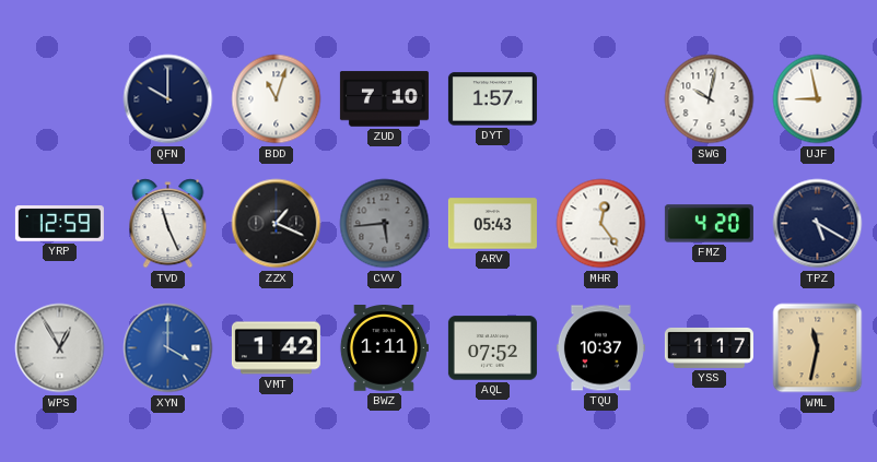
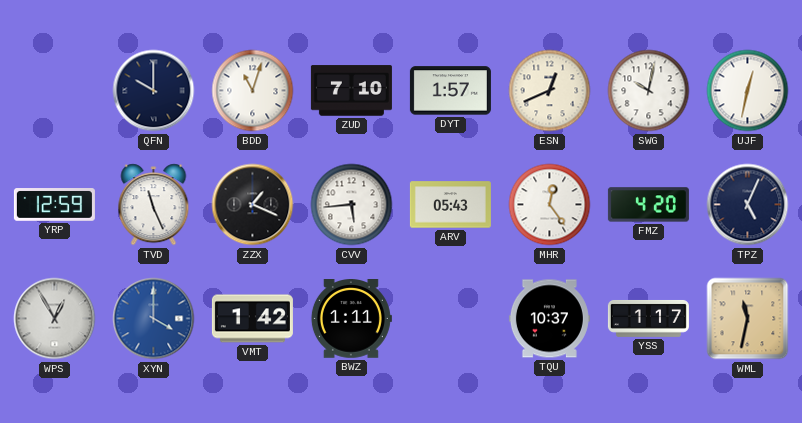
ESN: none -> 12:41
UJF: 8:58 -> 12:32
CVV dial: grey -> white
TPZ: 5:20 -> 5:04
AQL: 07:52 -> none
